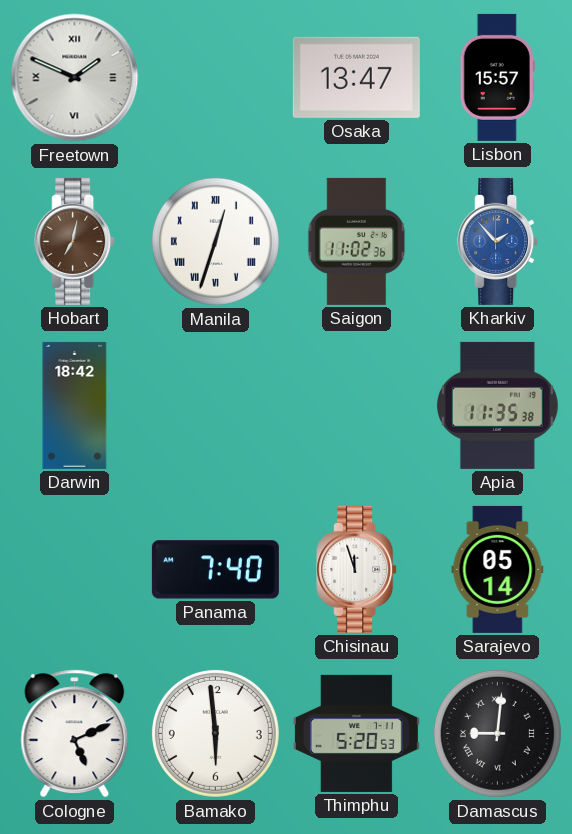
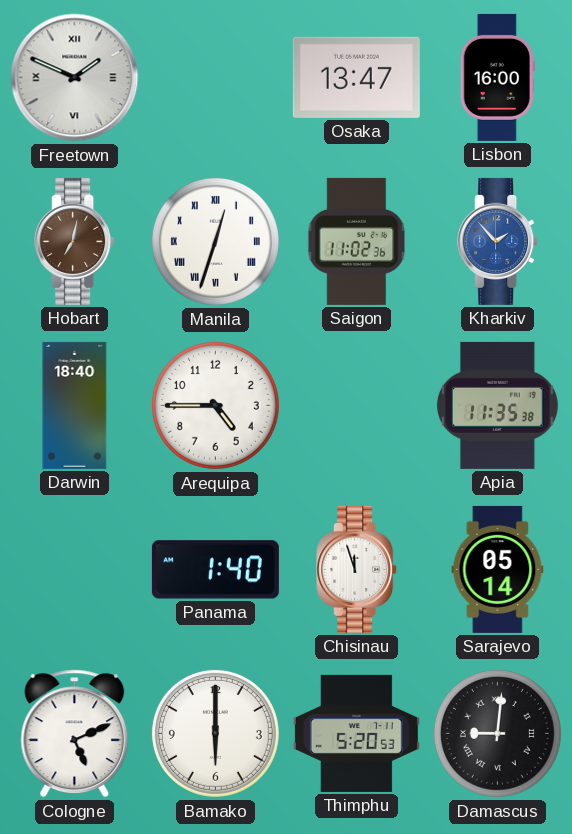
Lisbon: 15:57 -> 16:00
Darwin: 18:42 -> 18:40
Arequipa: none -> 4:45
Panama: 7:40 -> 1:40
Bamako: 5:59 -> 6:00
